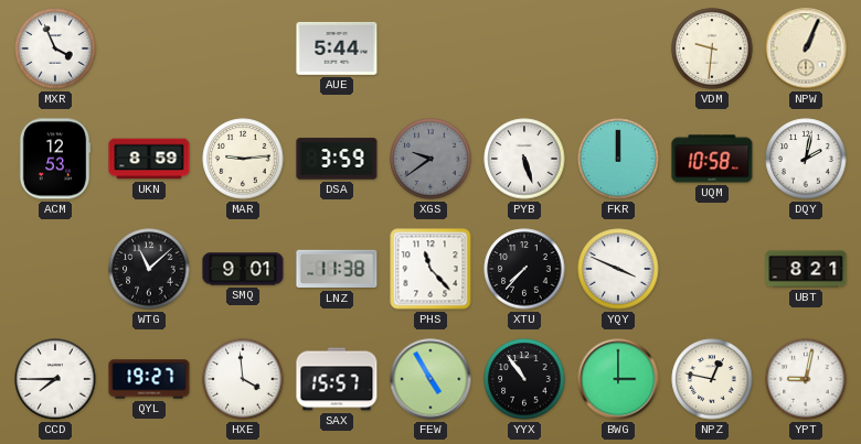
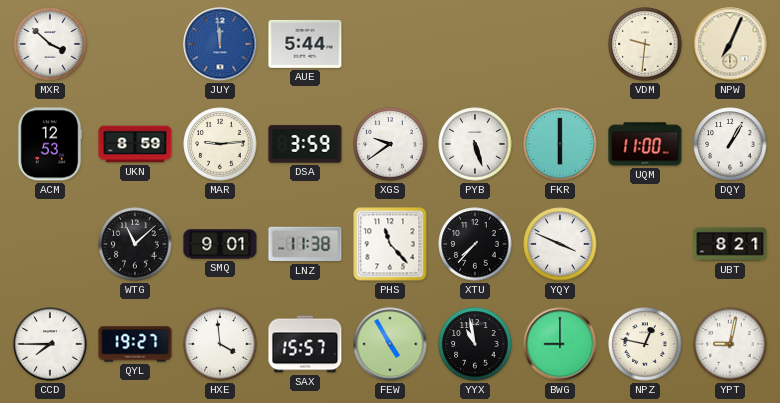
MXR: 3:56 -> 3:52
JUY: none -> 11:59
NPW: 1:04 -> 7:04
XGS dial: grey -> white
FKR: 12:00 -> 6:00
UQM: 10:58 -> 11:00
DQY: 2:02 -> 1:05
YYX: 10:54 -> 10:58
BWG: 3:00 -> 9:00
